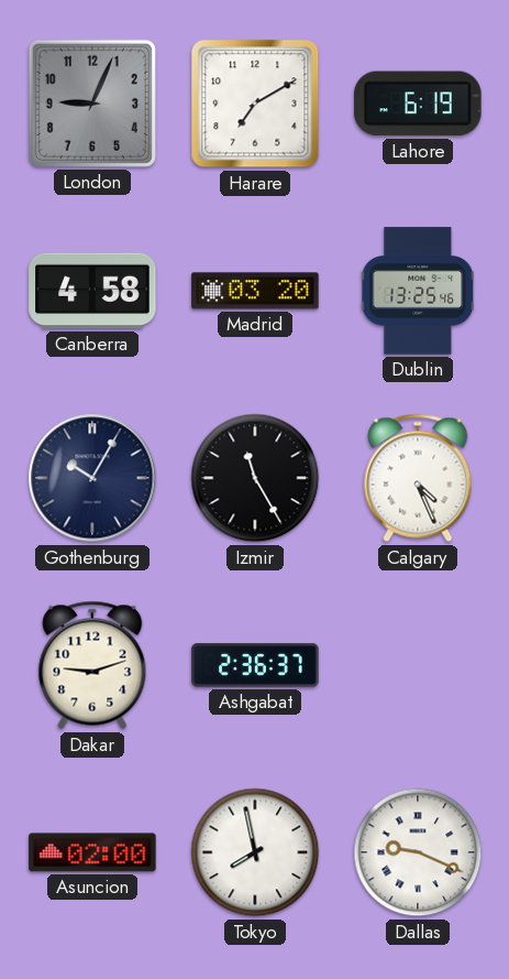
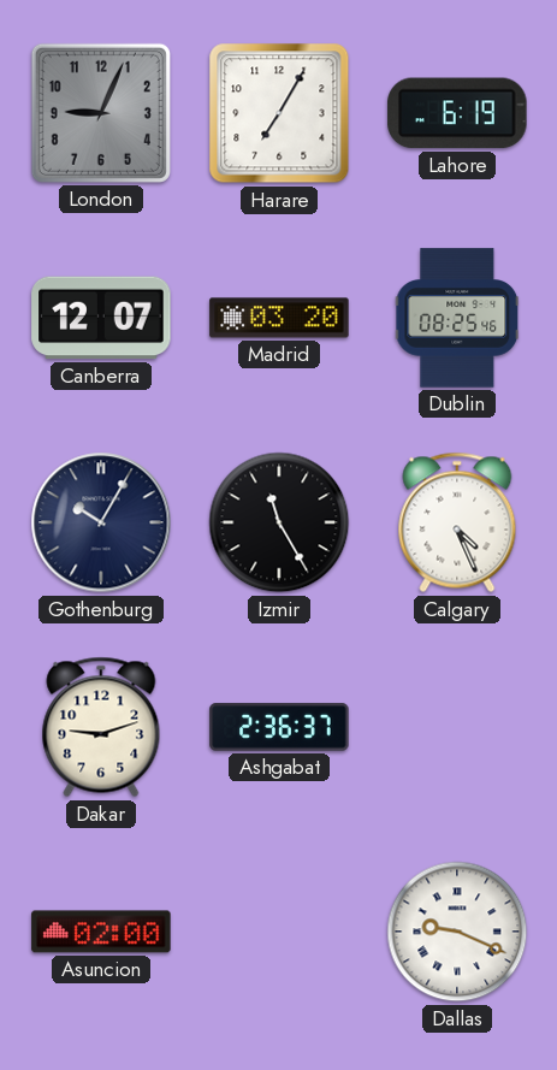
Harare: 7:10 -> 7:05
Canberra: 4:58 -> 12:07
Dublin: 13:25 -> 08:25
Tokyo: 7:58 -> none
